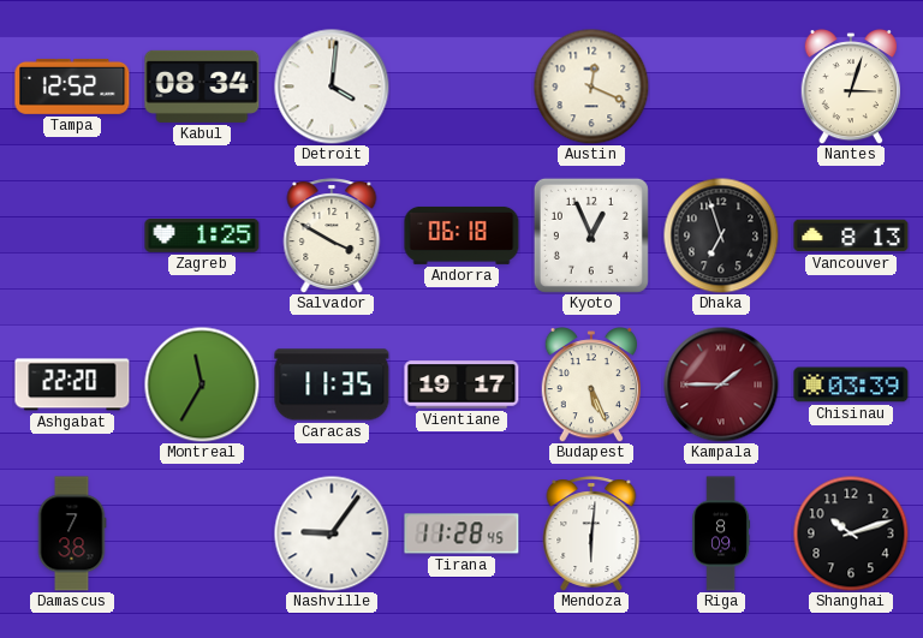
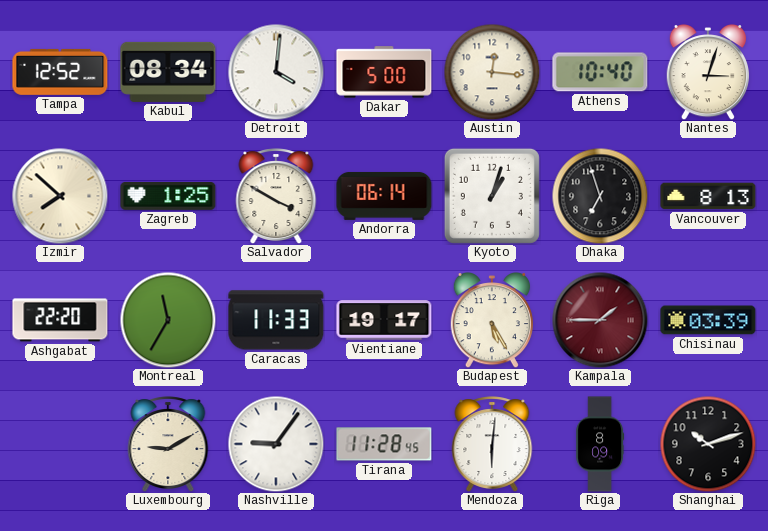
Dakar: none -> 5:00
Austin: 12:19 -> 12:16
Athens: none -> 10:40
Izmir: none -> 7:52
Andorra: 06:18 -> 06:14
Kyoto: 12:56 -> 1:03
Caracas: 11:35 -> 11:33
Budapest: 5:26 -> 5:25
Damascus: 7:38 -> none
Luxembourg: none -> 9:10
